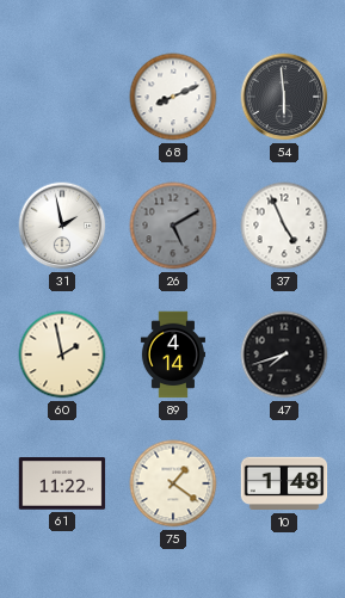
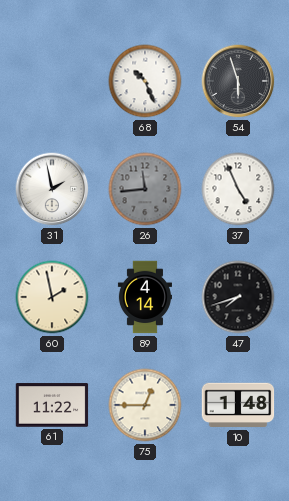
68: 8:11 -> 10:26
54: 5:59 -> 5:57
26: 5:10 -> 11:44
75: 1:21 -> 12:45
